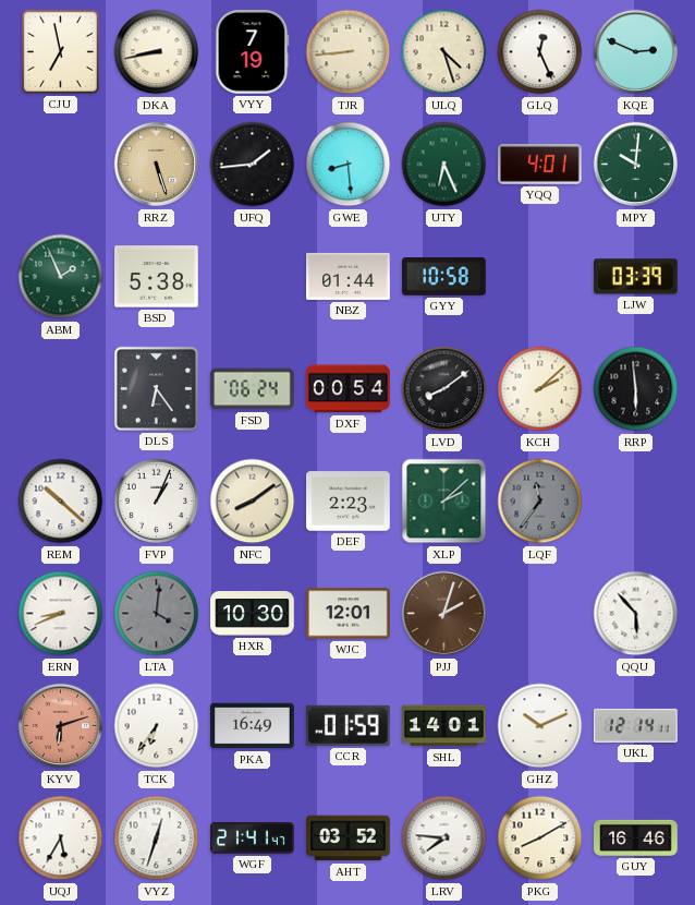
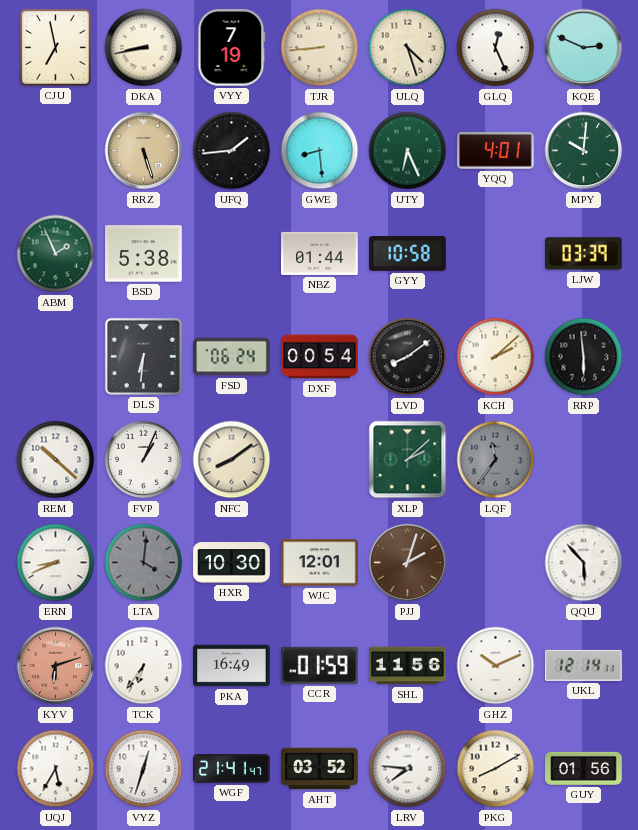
DLS: 6:24 -> 6:31
DEF: 2:23 -> none
SHL: 14:01 -> 11:56
GUY: 16:46 -> 01:56
